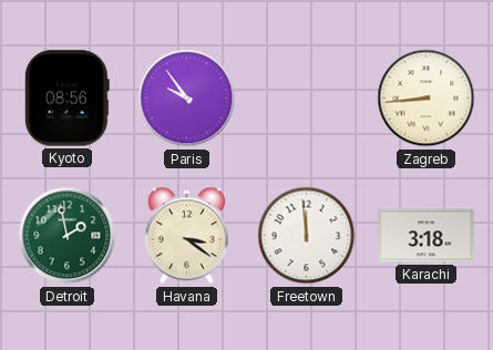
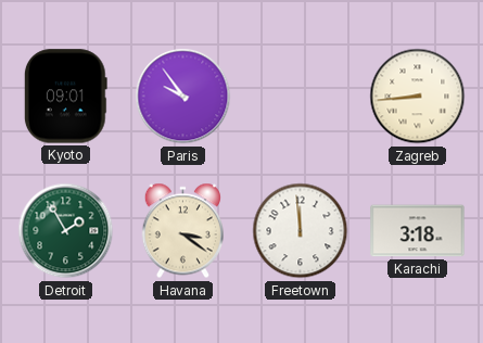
Kyoto: 08:56 -> 09:01
Detroit: 1:58 -> 1:55
